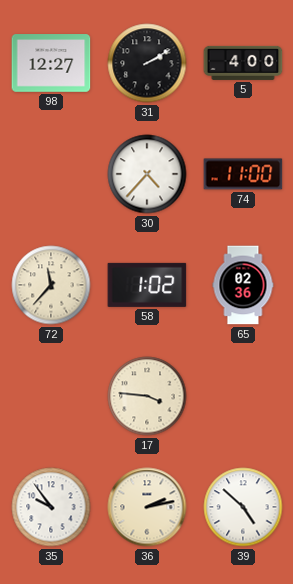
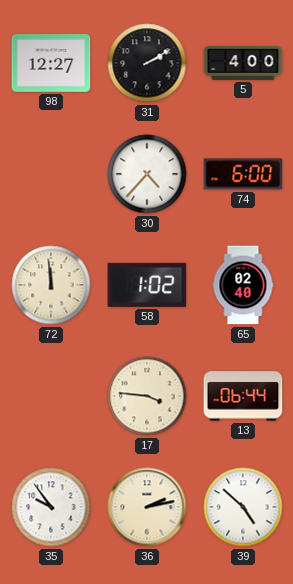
74: 11:00 -> 6:00
72: 11:37 -> 11:59
65: 02:36 -> 02:40
13: none -> 06:44
